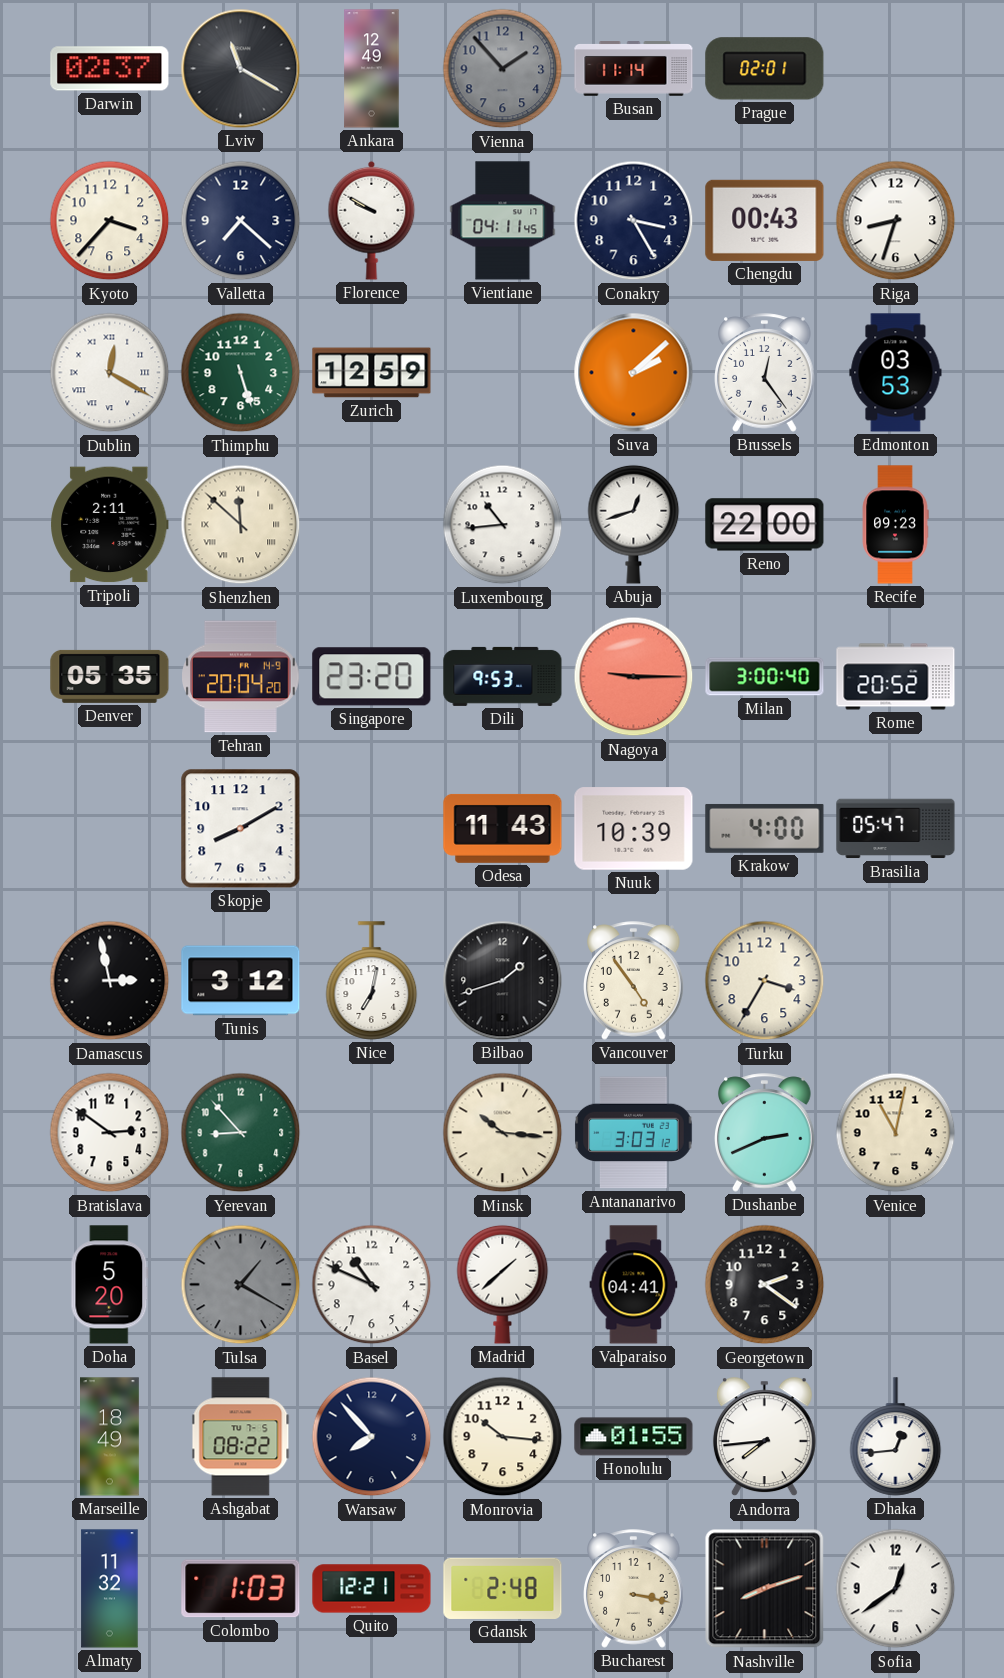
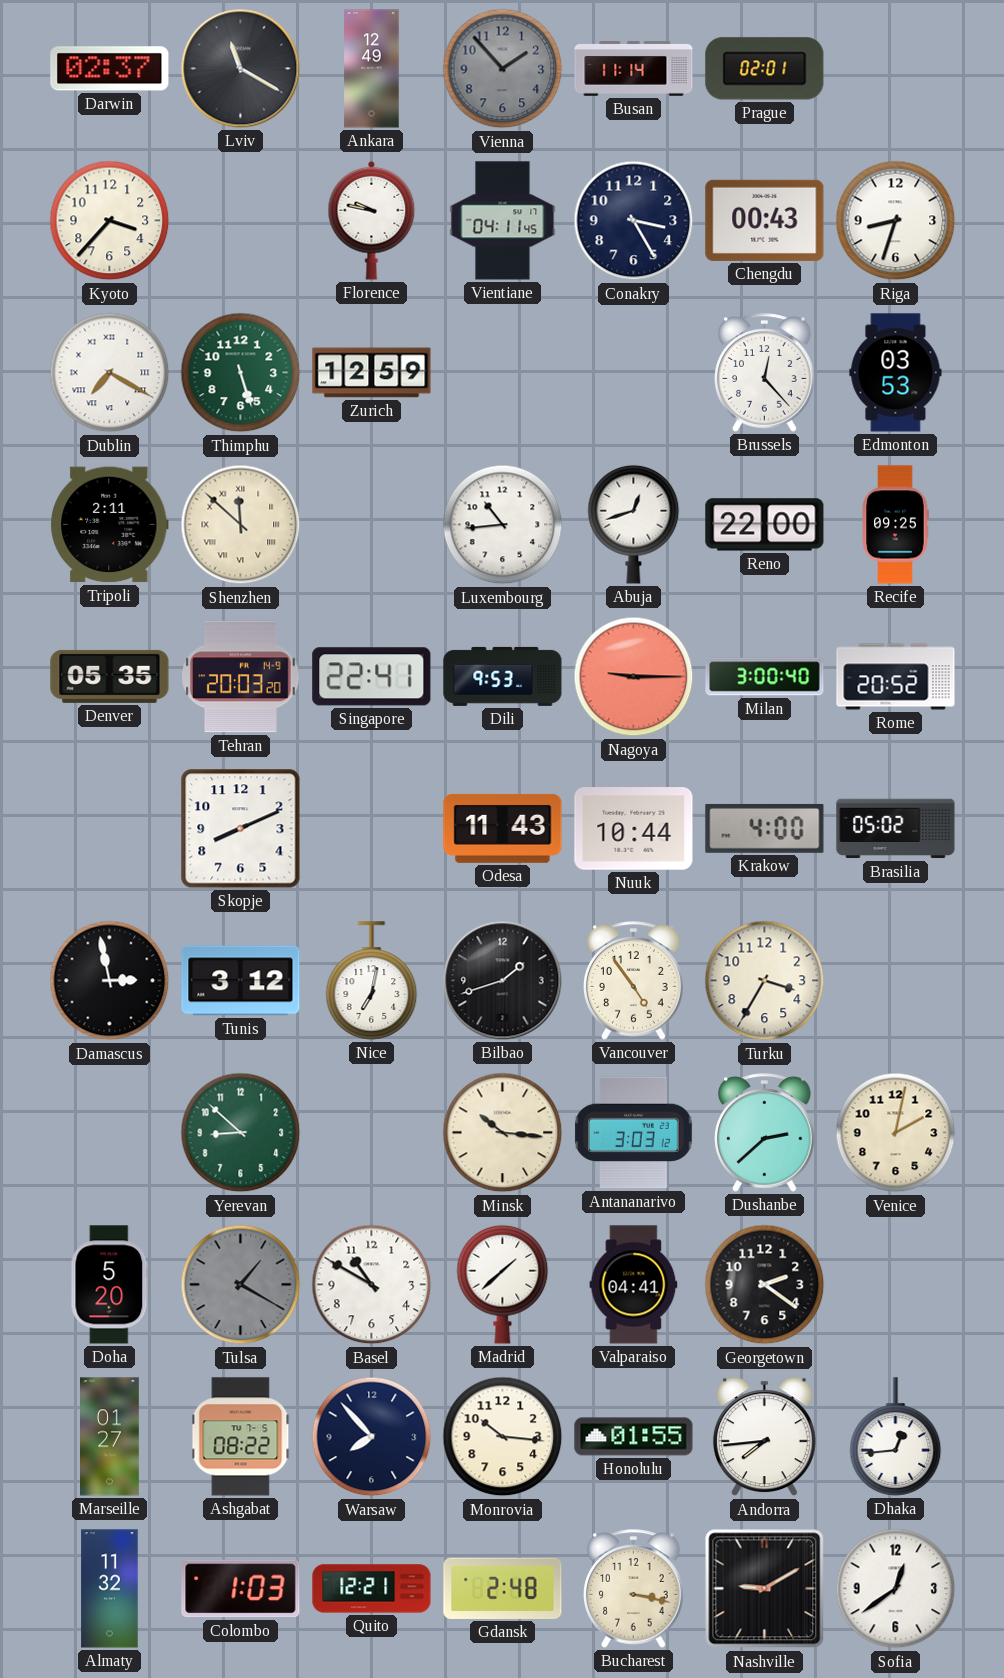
Valletta: 7:22 -> none
Florence: 9:50 -> 9:47
Dublin: 12:20 -> 7:20
Suva: 2:08 -> none
Brussels: 12:24 -> 12:23
Recife: 09:23 -> 09:25
Tehran: 20:04 -> 20:03
Singapore: 23:20 -> 22:41
Skopje: 8:10 -> 8:11
Nuuk: 10:39 -> 10:44
Brasilia: 05:47 -> 05:02
Bratislava: 2:51 -> none
Yerevan: 8:53 -> 8:52
Dushanbe: 2:41 -> 2:38
Venice: 11:02 -> 2:02
Basel: 10:49 -> 10:50
Marseille: 18:49 -> 01:27
Nashville: 8:12 -> 9:10
